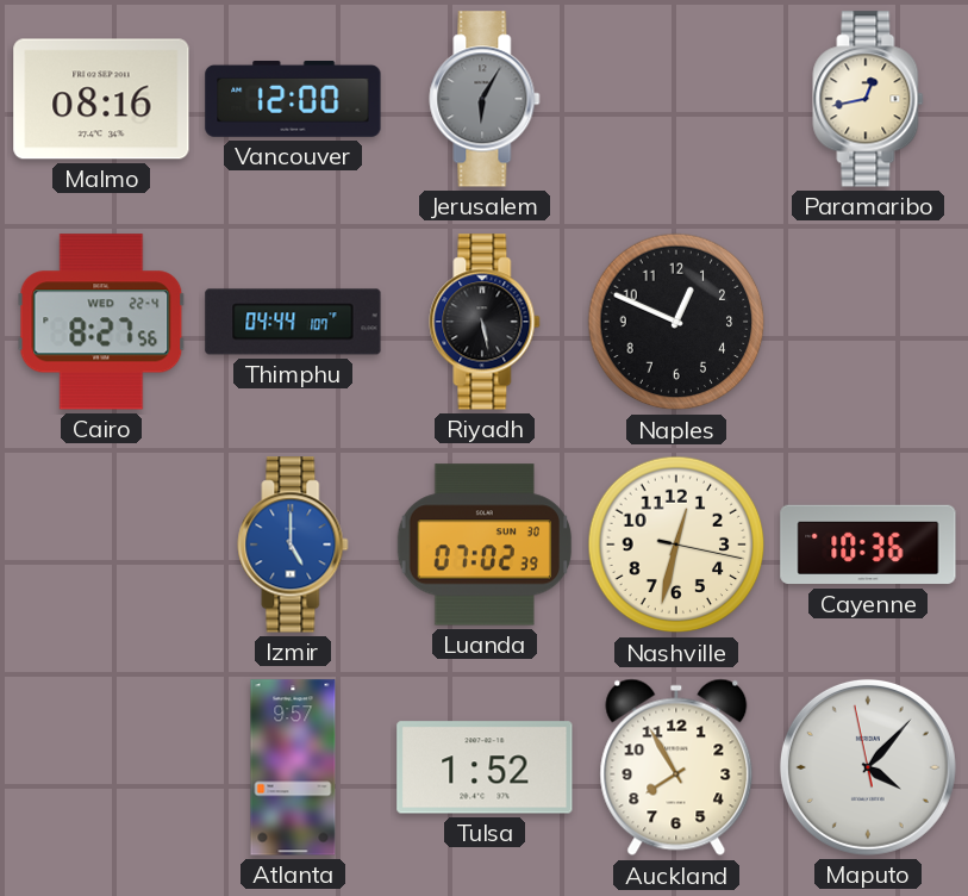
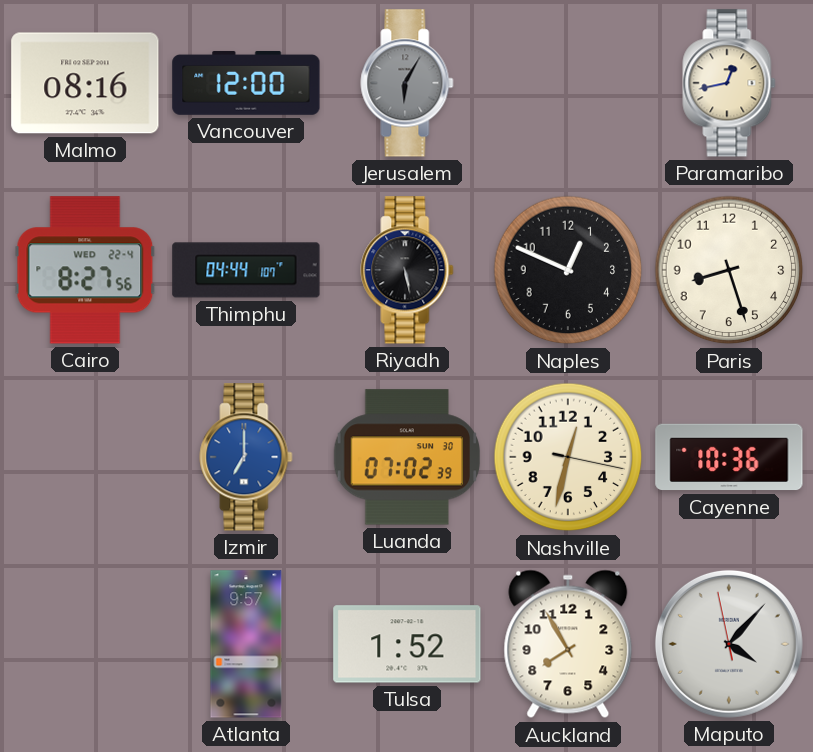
Paris: none -> 8:27
Izmir: 5:00 -> 7:00
